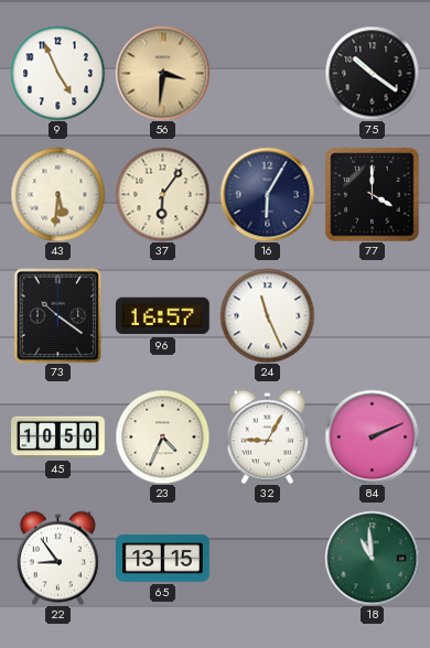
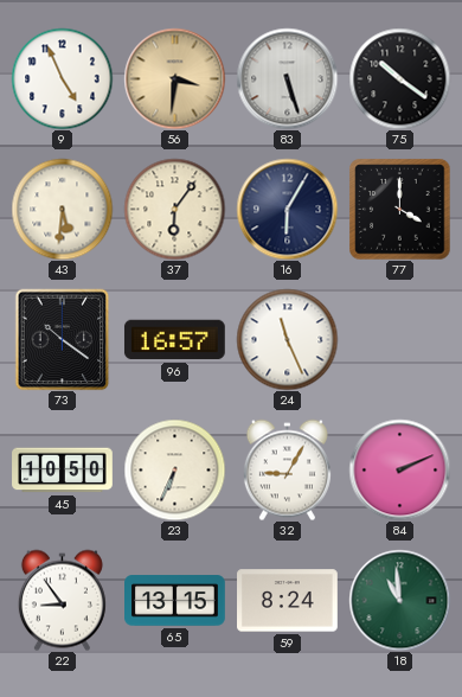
83: none -> 5:27
23: 4:34 -> 6:34
59: none -> 8:24
